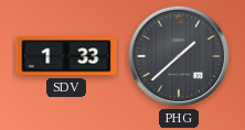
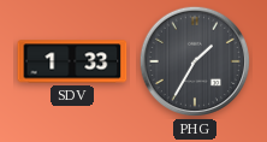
PHG: 1:38 -> 1:35
